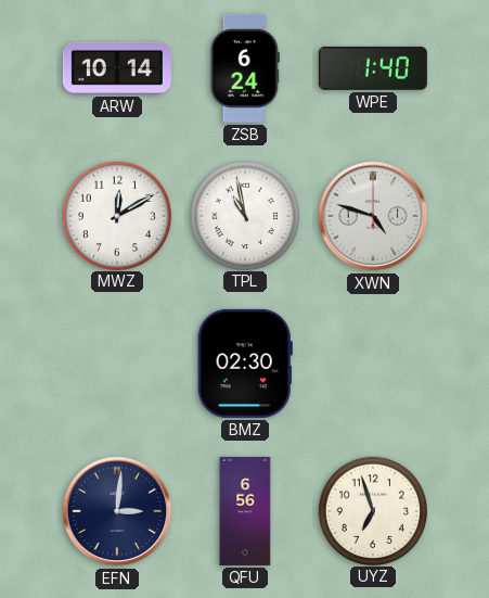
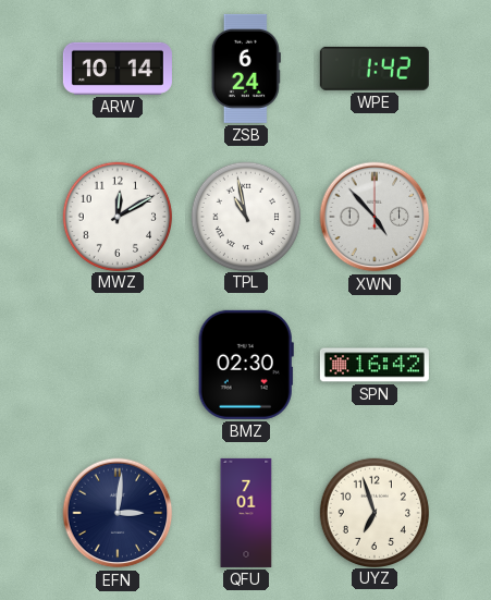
WPE: 1:40 -> 1:42
XWN: 4:48 -> 4:53
SPN: none -> 16:42
QFU: 6:56 -> 7:01
